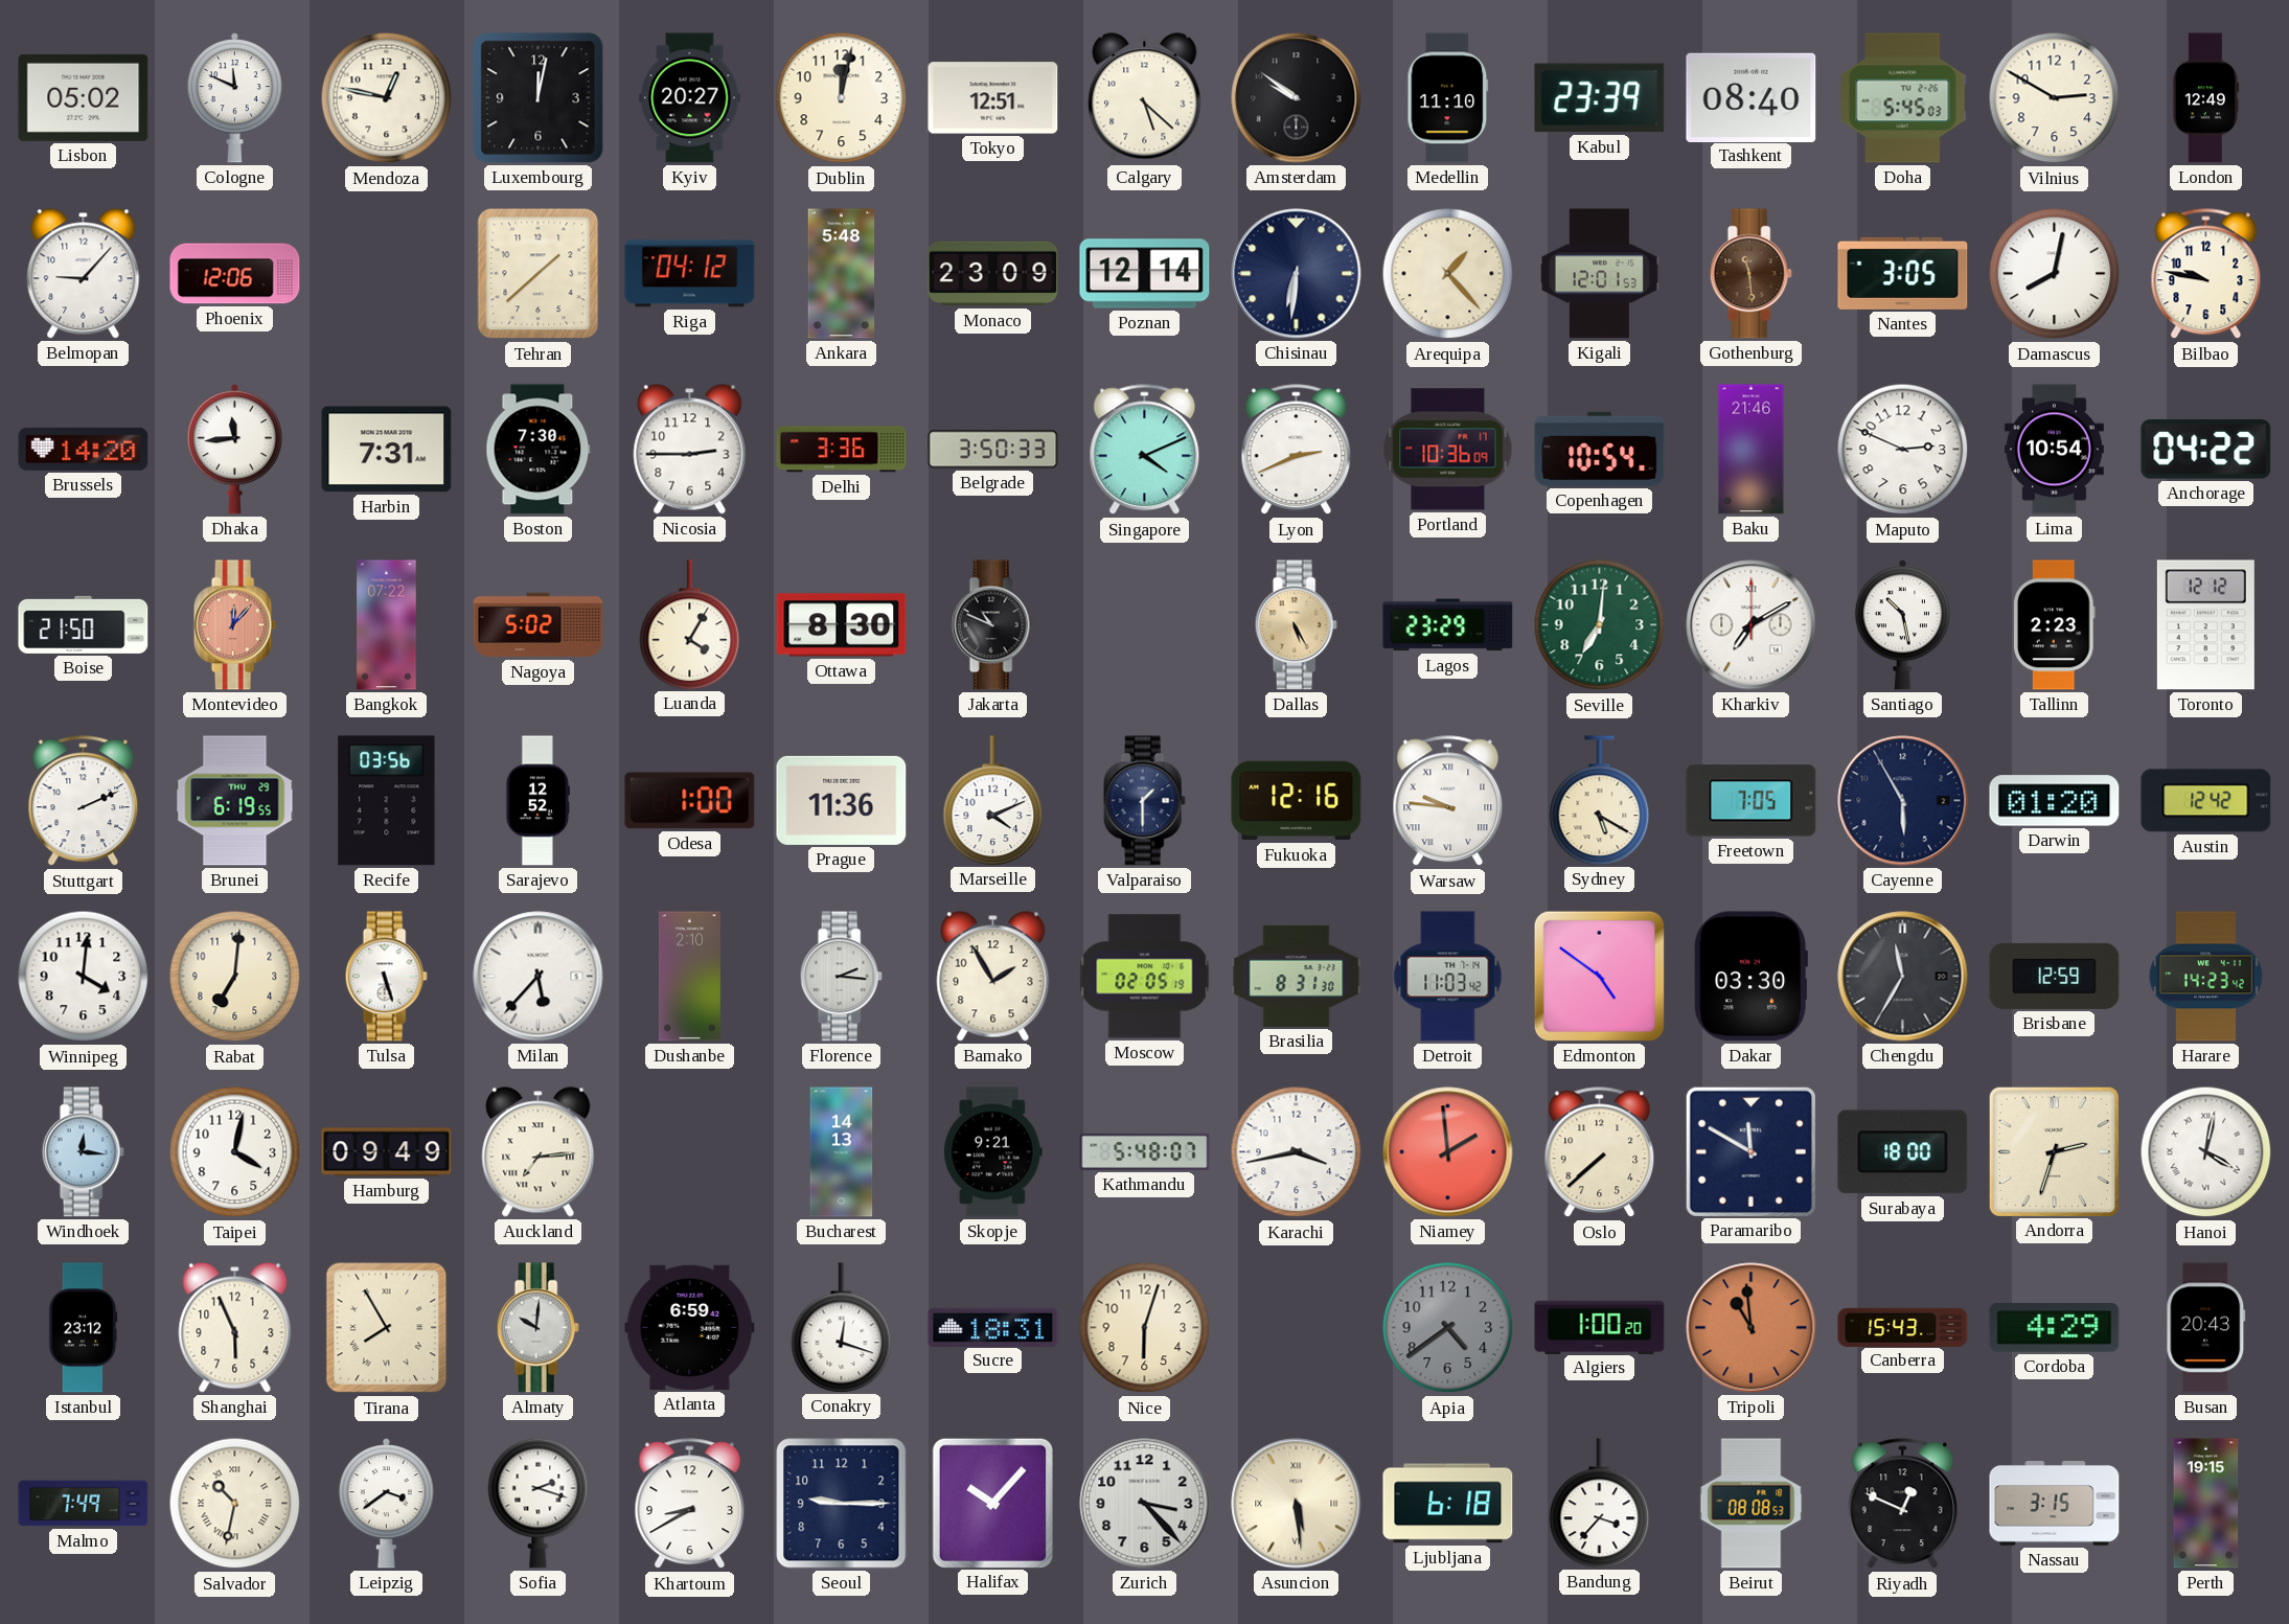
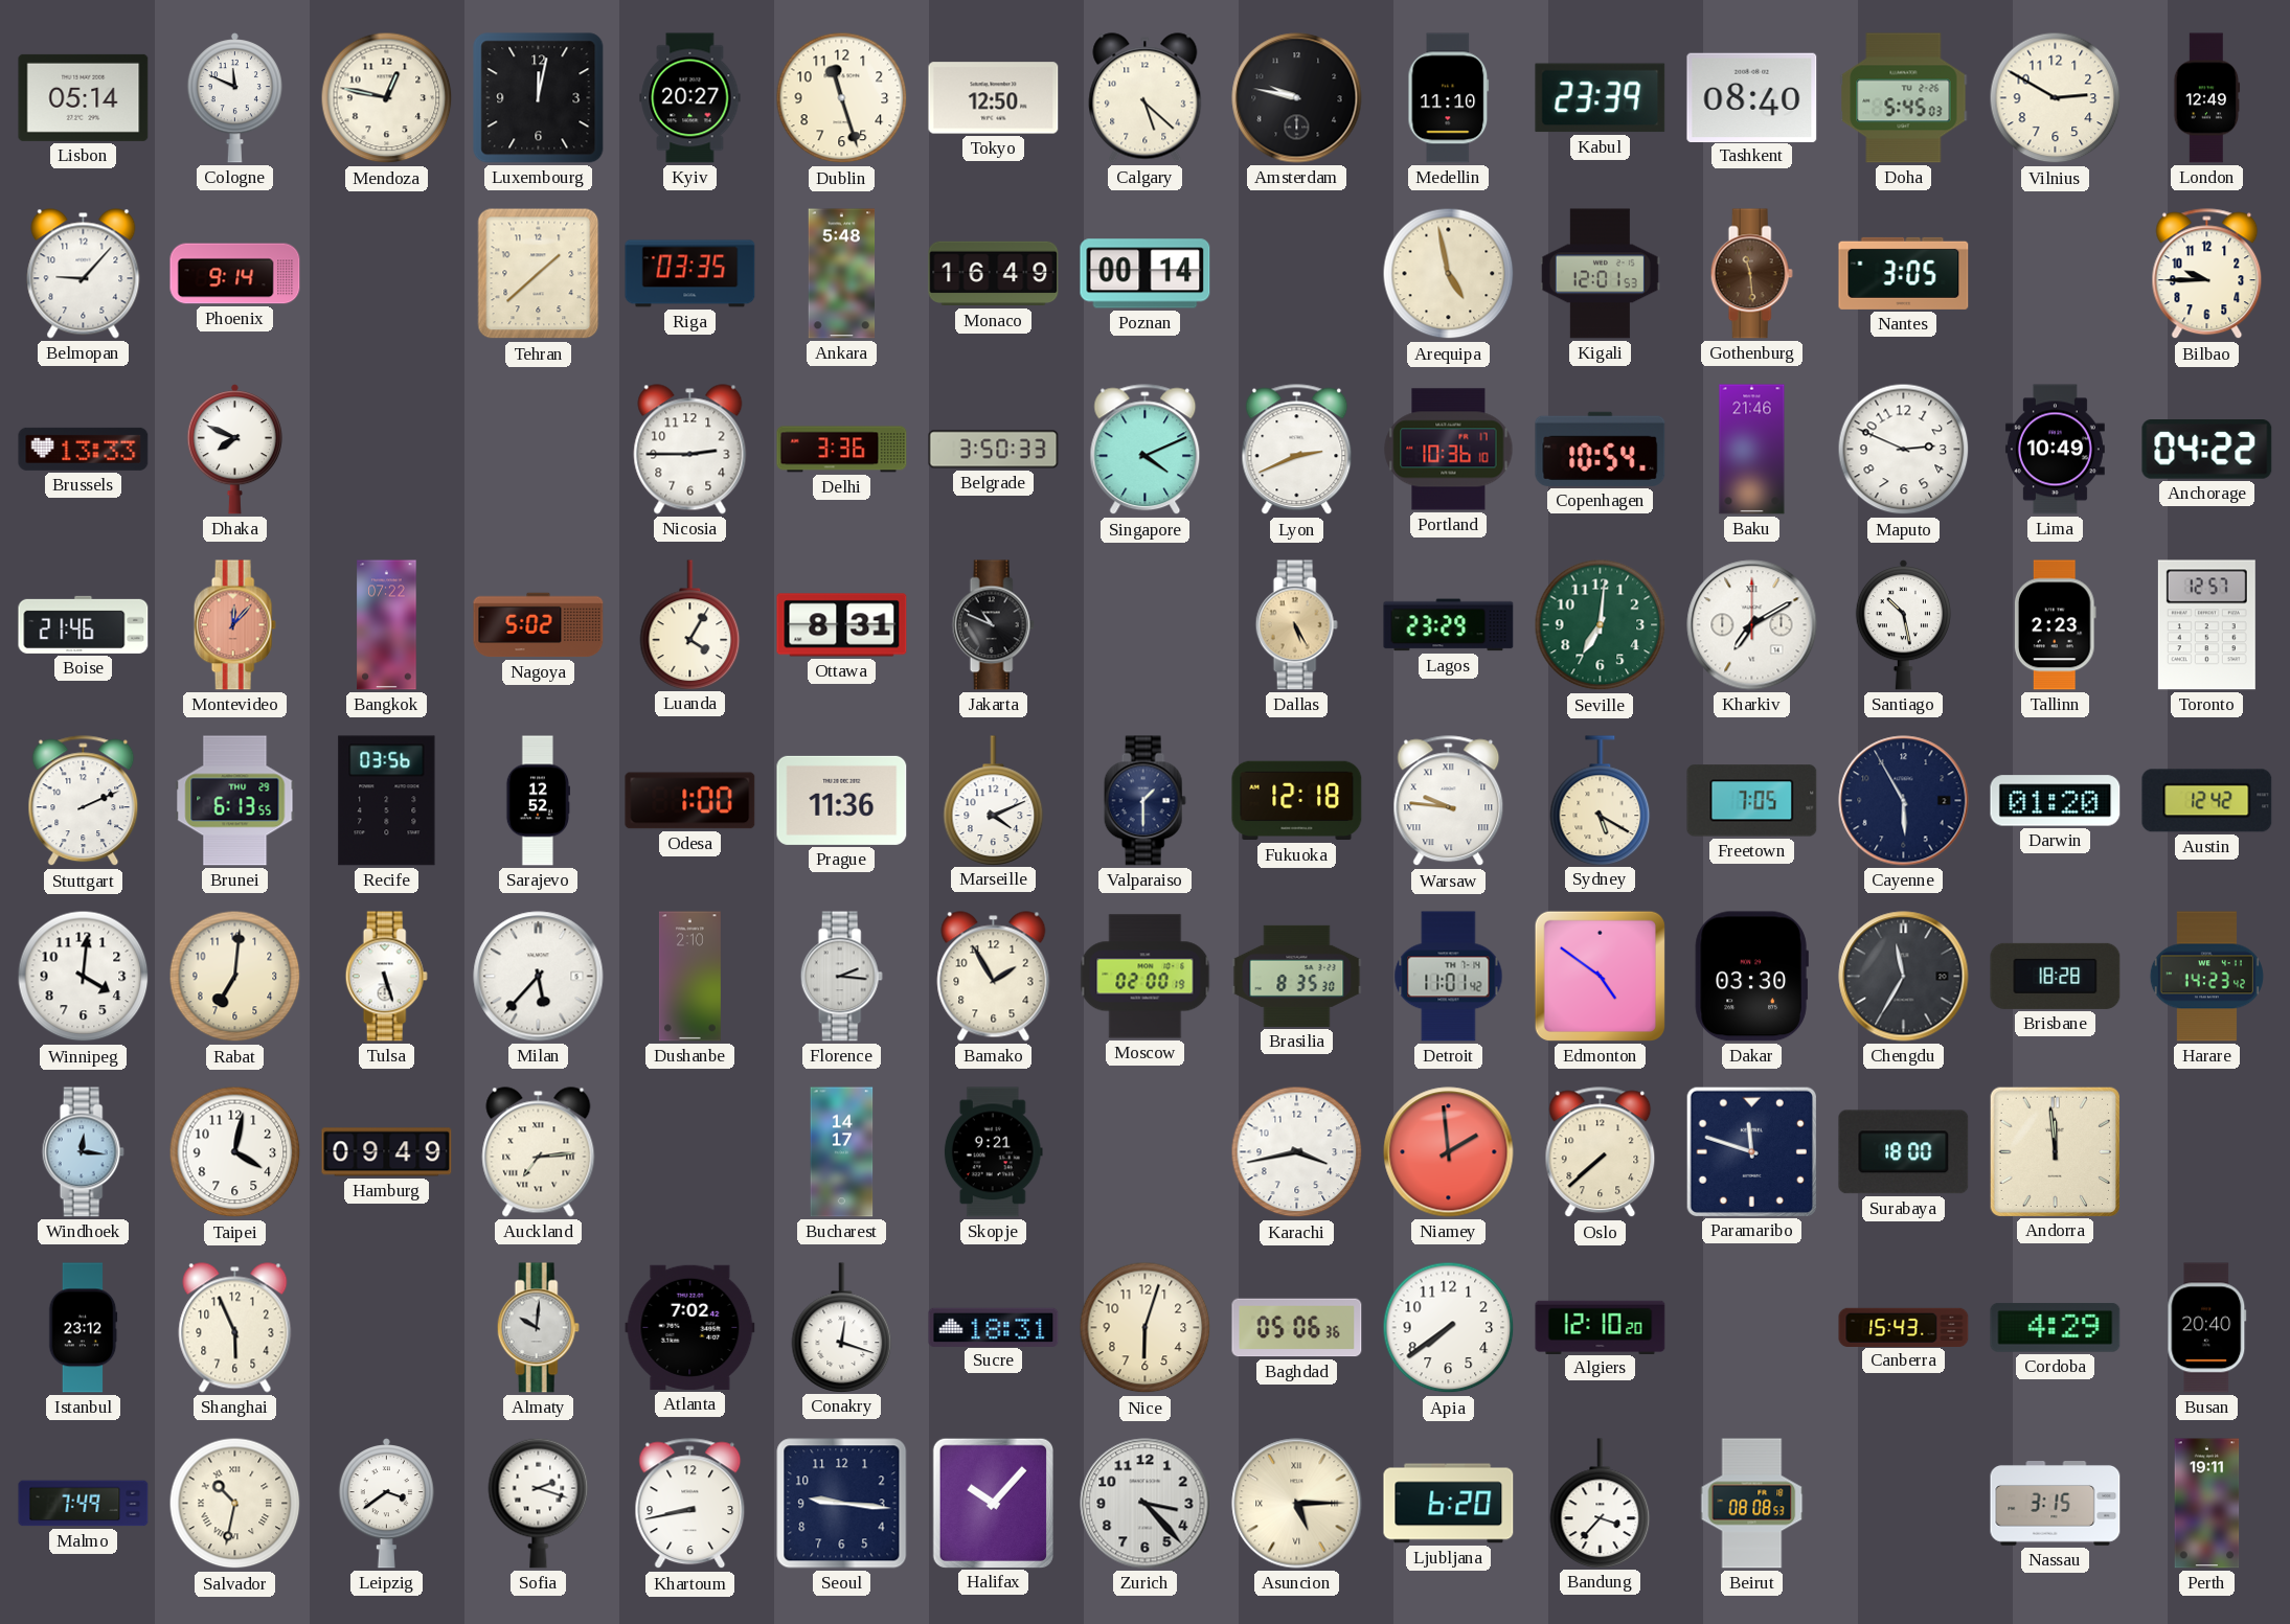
Lisbon: 05:02 -> 05:14
Dublin: 12:02 -> 11:27
Tokyo: 12:51 -> 12:50
Amsterdam: 9:51 -> 9:47
Phoenix: 12:06 -> 9:14
Riga: 04:12 -> 03:35
Monaco: 23:09 -> 16:49
Poznan: 12:14 -> 00:14
Chisinau: 6:31 -> none
Arequipa: 1:23 -> 4:58
Damascus: 8:02 -> none
Bilbao: 9:47 -> 9:45
Brussels: 14:20 -> 13:33
Dhaka: 11:44 -> 7:49
Harbin: 7:31 -> none
Boston: 7:30 -> none
Portland: 10:36:09 -> 10:36:10
Lima: 10:54 -> 10:49
Boise: 21:50 -> 21:46
Ottawa: 8:30 -> 8:31
Toronto: 12:12 -> 12:57
Brunei: 6:19 -> 6:13
Fukuoka: 12:16 -> 12:18
Moscow: 02:05 -> 02:00
Brasilia: 8:31 -> 8:35
Detroit: 11:03 -> 11:01
Brisbane: 12:59 -> 18:28
Bucharest: 14:13 -> 14:17
Kathmandu: 5:48 -> none
Paramaribo: 11:50 -> 11:48
Andorra: 2:33 -> 11:59
Hanoi: 4:02 -> none
Tirana: 7:55 -> none
Atlanta: 6:59 -> 7:02
Baghdad: none -> 05:06
Apia: 4:39 -> 7:39
Apia dial: grey -> white
Algiers: 1:00 -> 12:10
Tripoli: 10:59 -> none
Busan: 20:43 -> 20:40
Khartoum: 8:40 -> 8:43
Seoul: 9:15 -> 9:16
Asuncion: 5:29 -> 5:15
Ljubljana: 6:18 -> 6:20
Riyadh: 12:49 -> none
Perth: 19:15 -> 19:11
